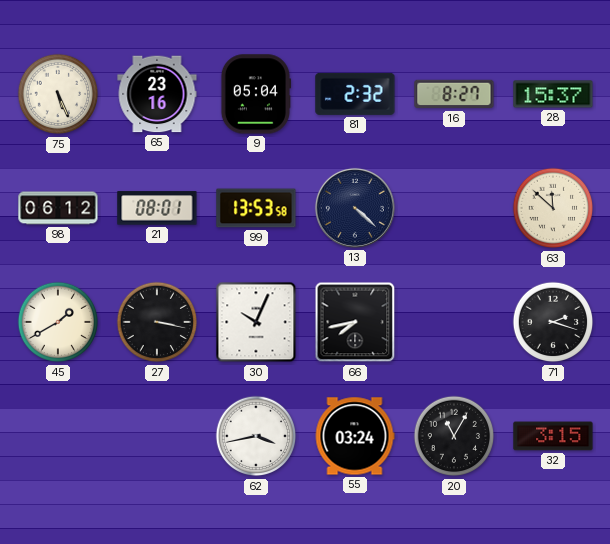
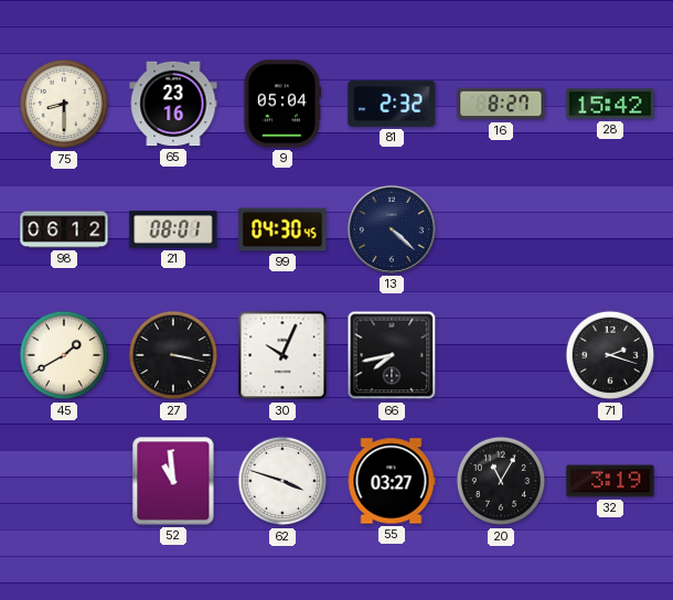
75: 5:26 -> 8:30
28: 15:37 -> 15:42
99: 13:53 -> 04:30
63: 11:52 -> none
52: none -> 10:59
62: 3:43 -> 3:48
55: 03:24 -> 03:27
32: 3:15 -> 3:19
